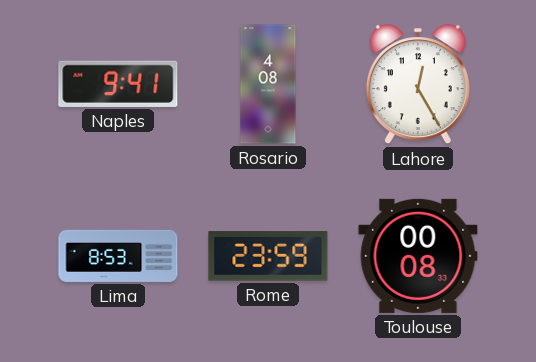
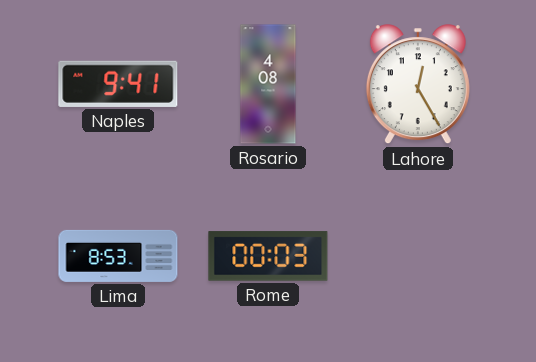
Rome: 23:59 -> 00:03
Toulouse: 00:08 -> none
